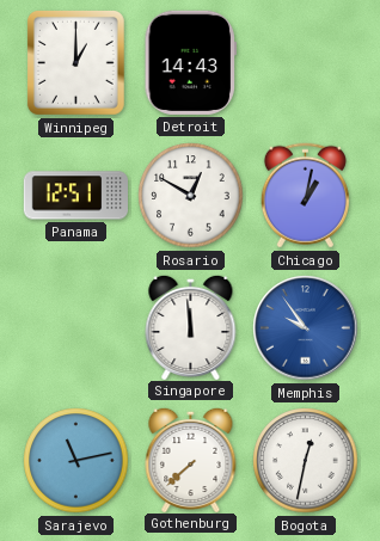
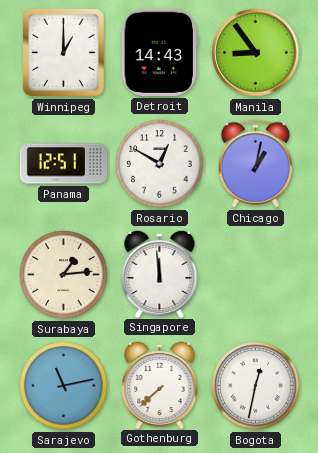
Manila: none -> 8:54
Surabaya: none -> 1:14
Memphis: 9:54 -> none
